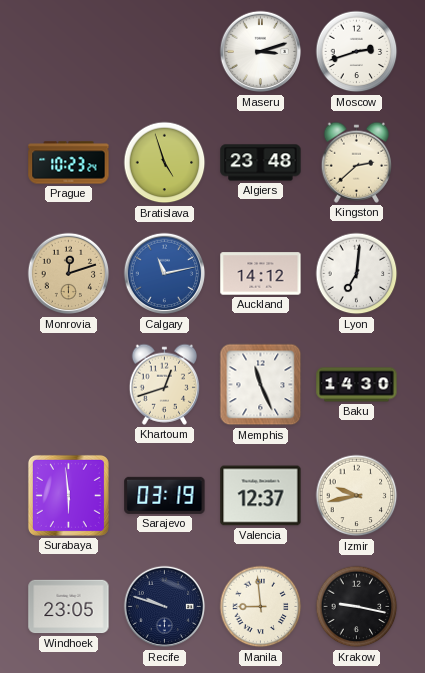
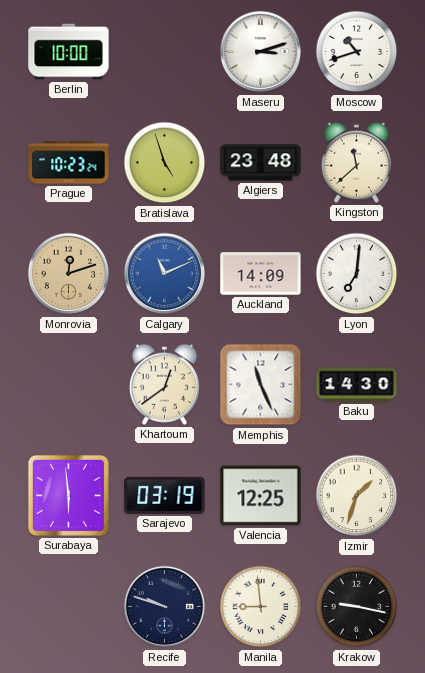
Berlin: none -> 10:00
Moscow: 2:42 -> 10:42
Kingston: 2:38 -> 11:38
Calgary: 11:13 -> 11:11
Auckland: 14:12 -> 14:09
Khartoum: 12:42 -> 12:39
Valencia: 12:37 -> 12:25
Izmir: 9:43 -> 1:33
Windhoek: 23:05 -> none
